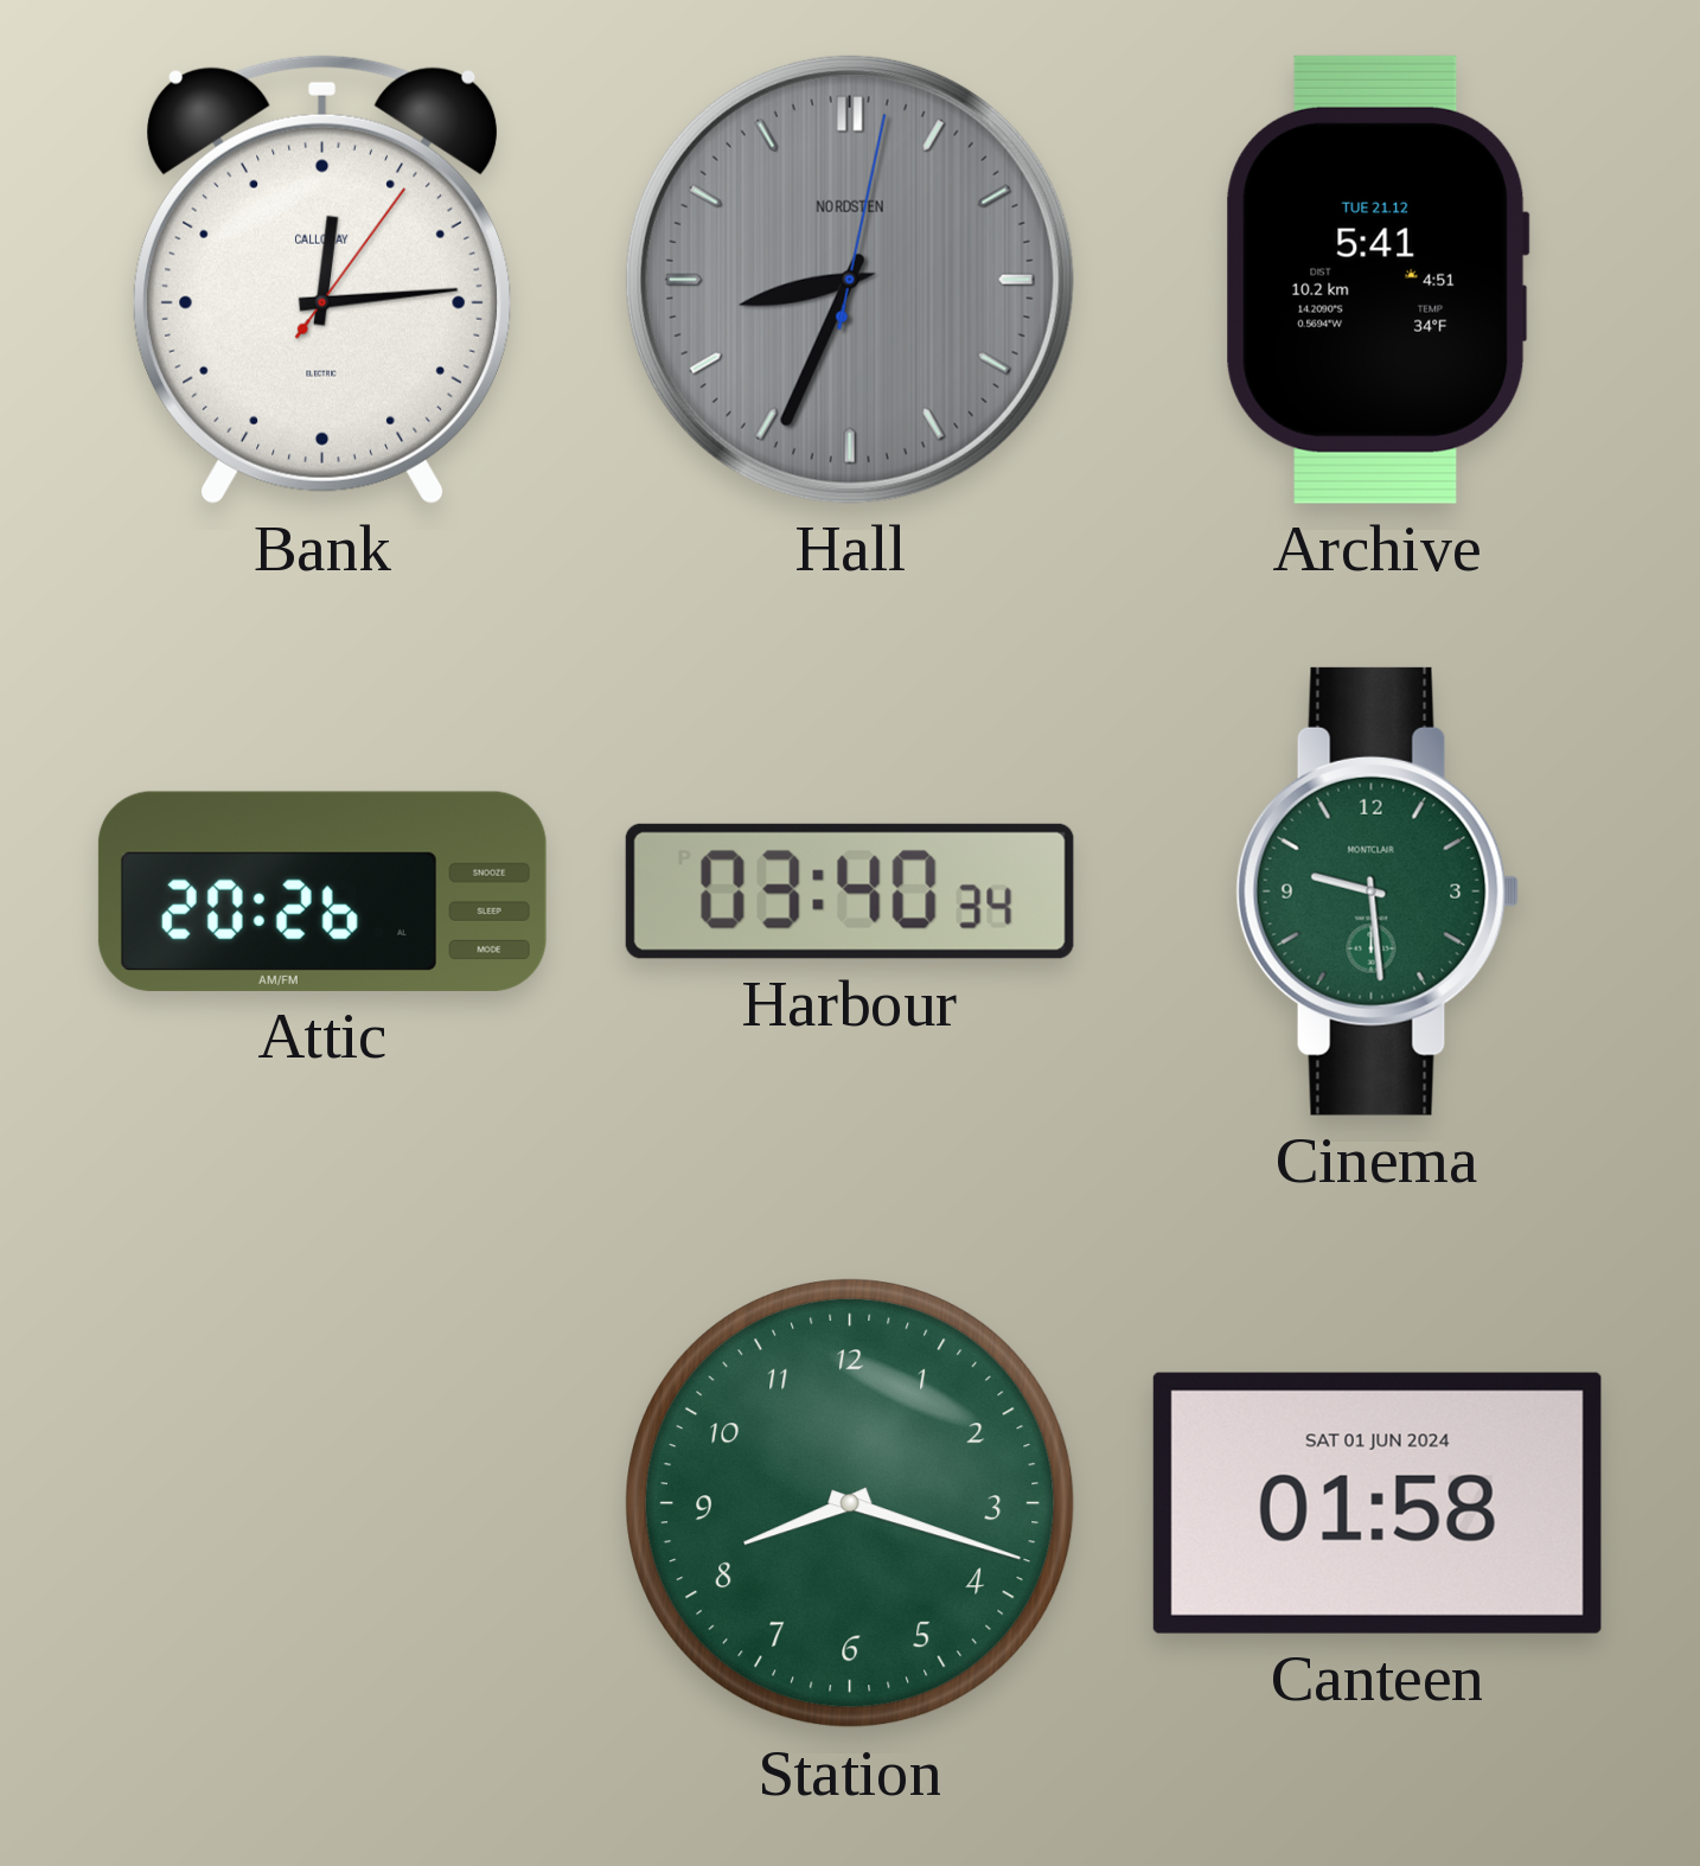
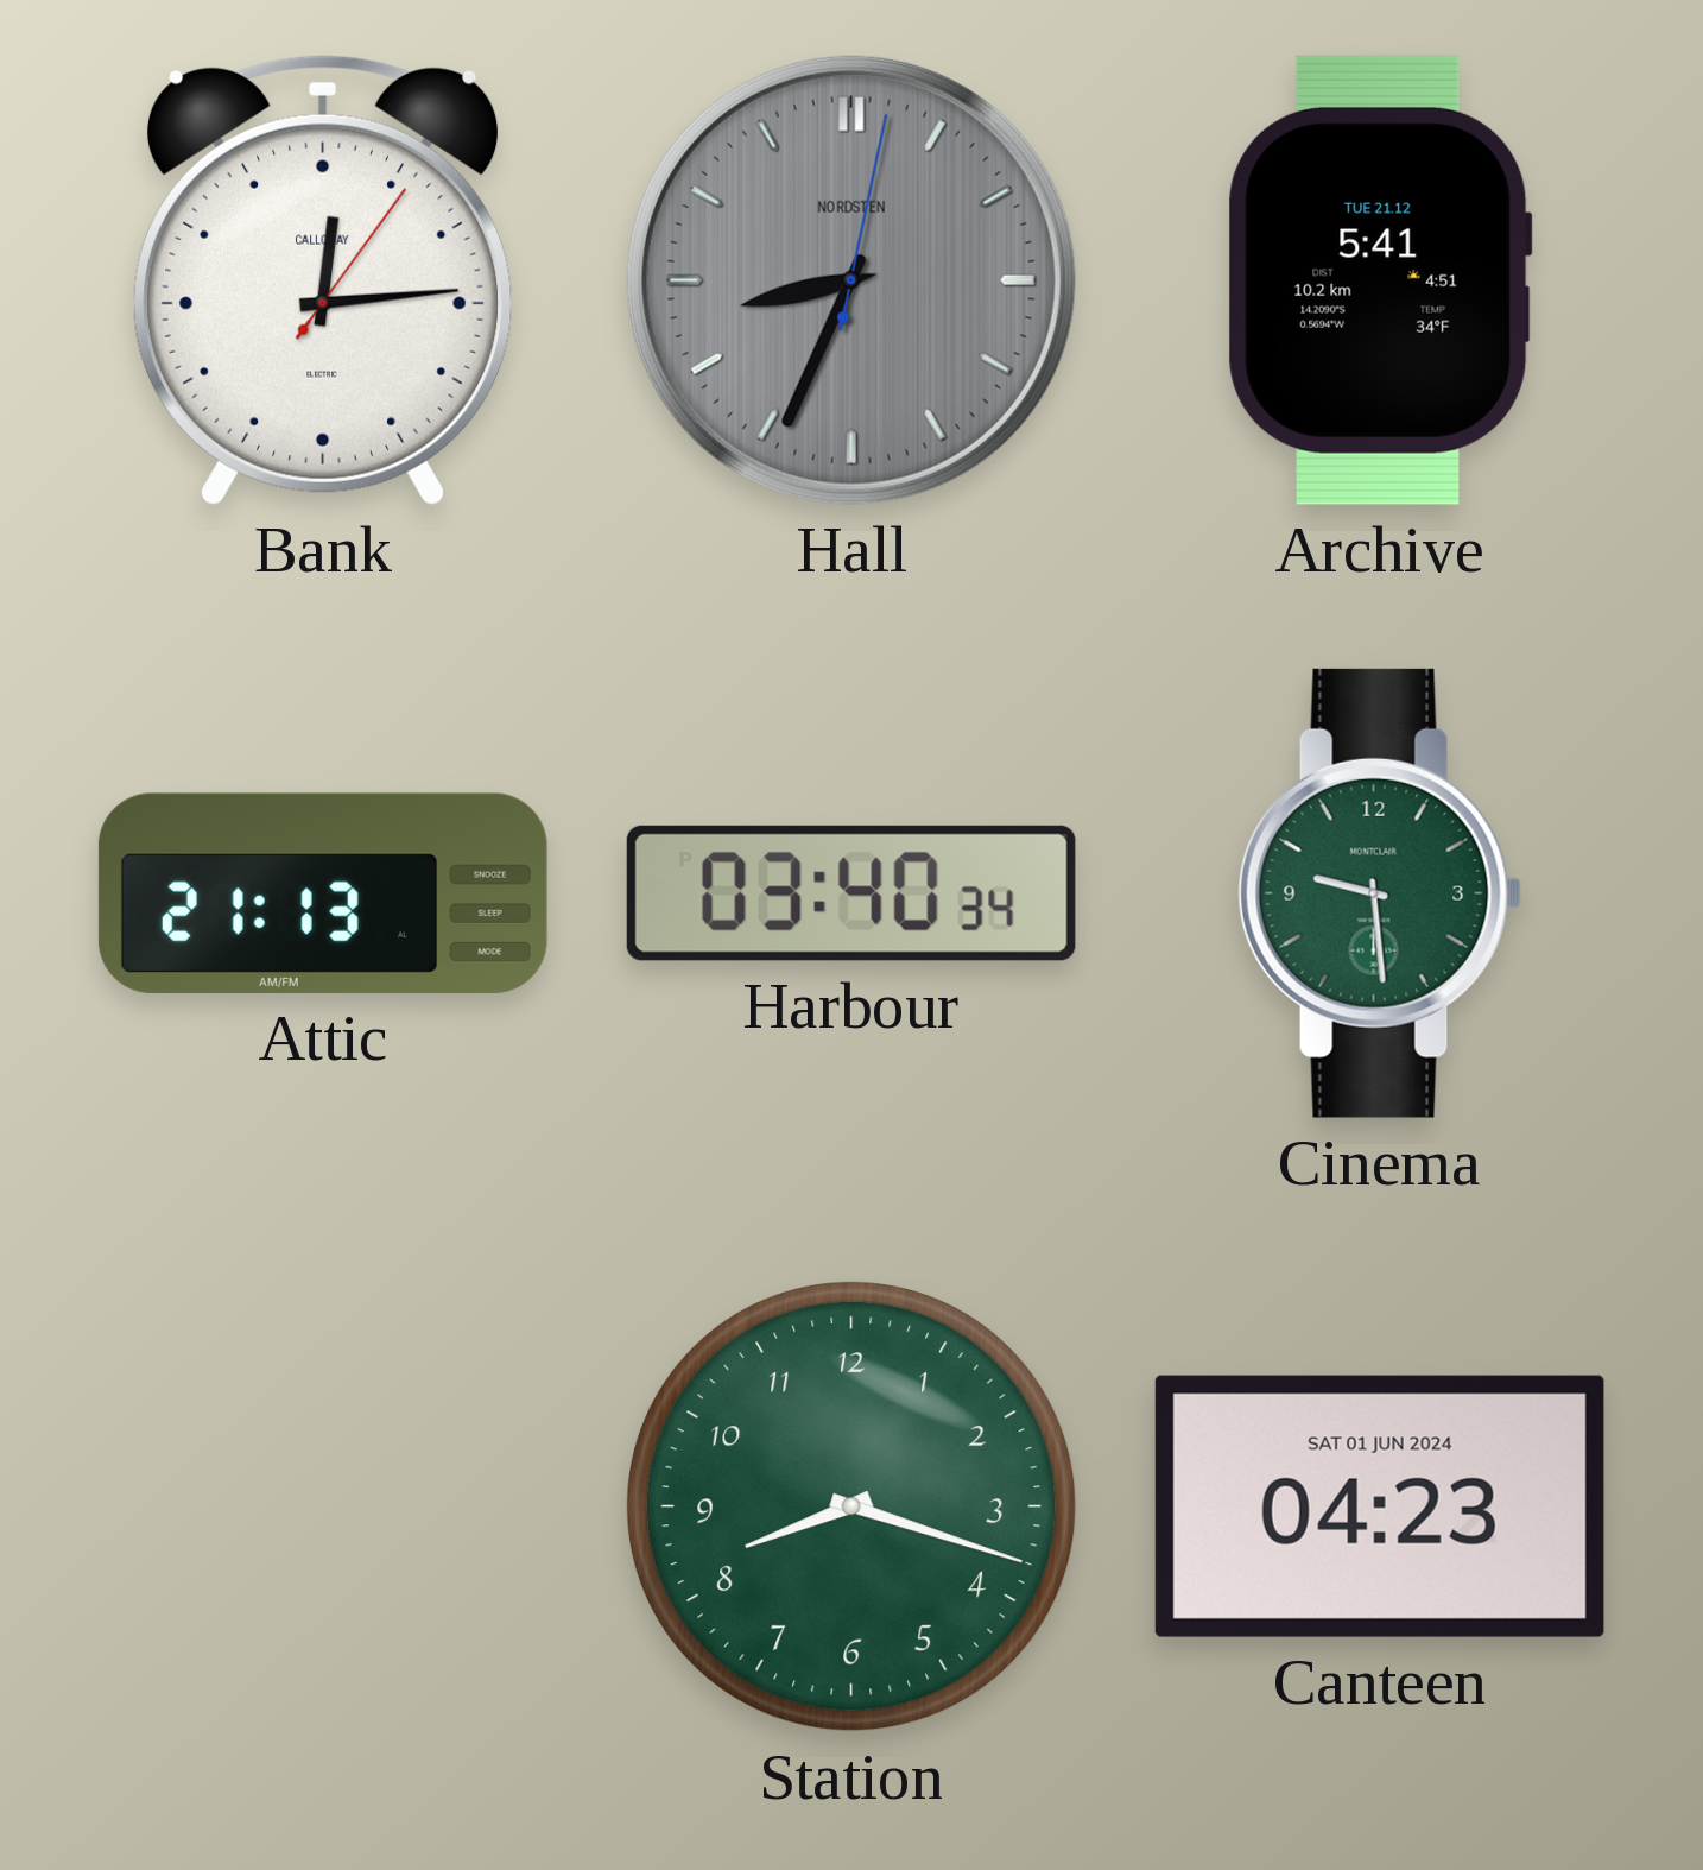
Attic: 20:26 -> 21:13
Canteen: 01:58 -> 04:23
